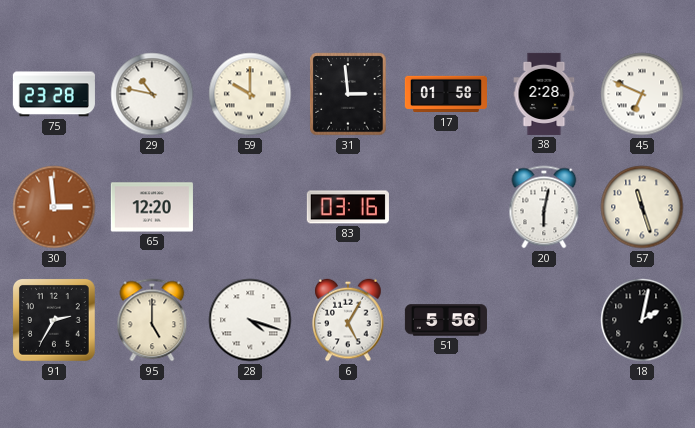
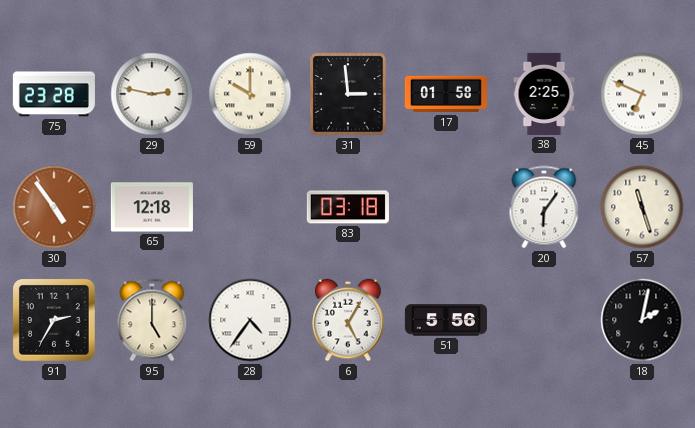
29: 10:47 -> 2:47
38: 2:28 -> 2:25
30: 2:59 -> 4:54
65: 12:20 -> 12:18
83: 03:16 -> 03:18
20: 6:02 -> 6:06
28: 4:18 -> 4:36
